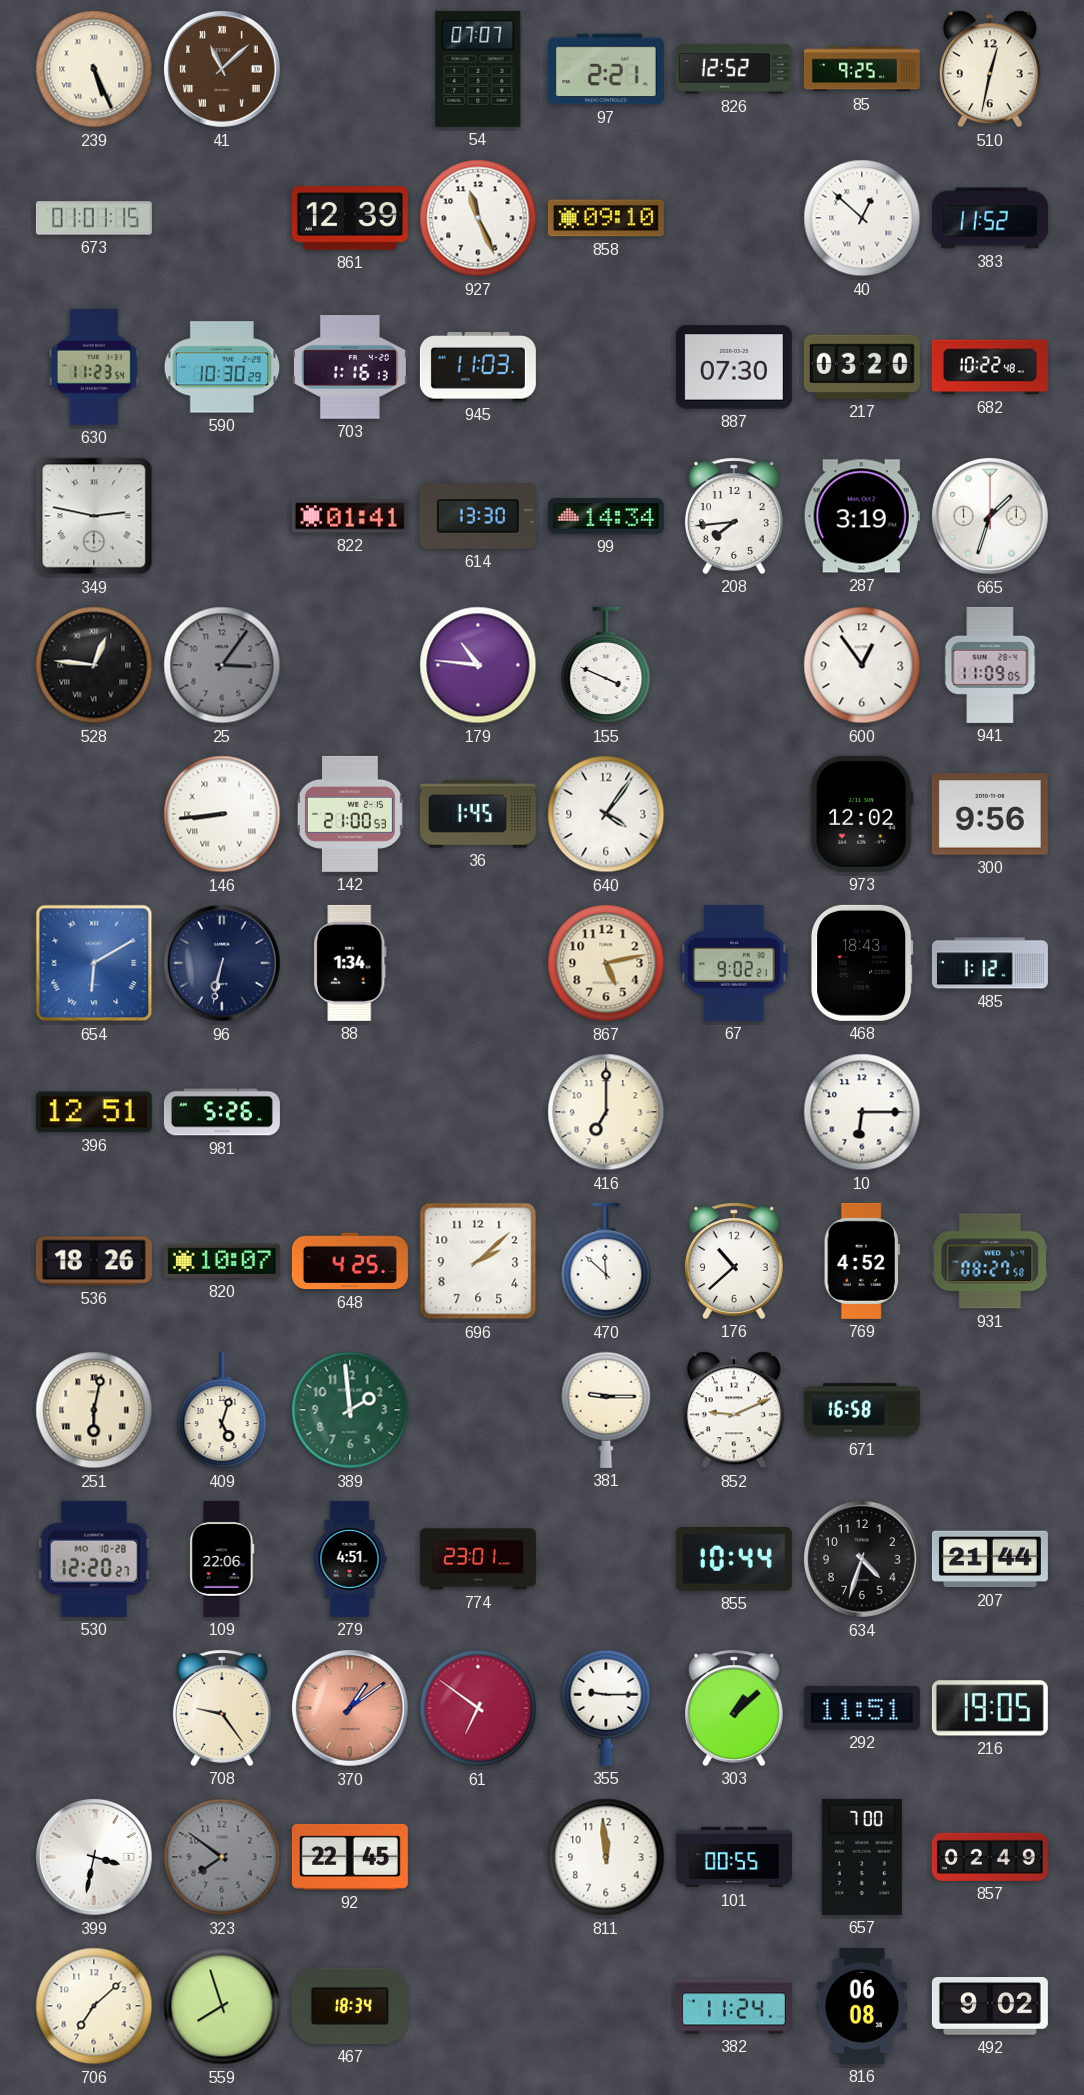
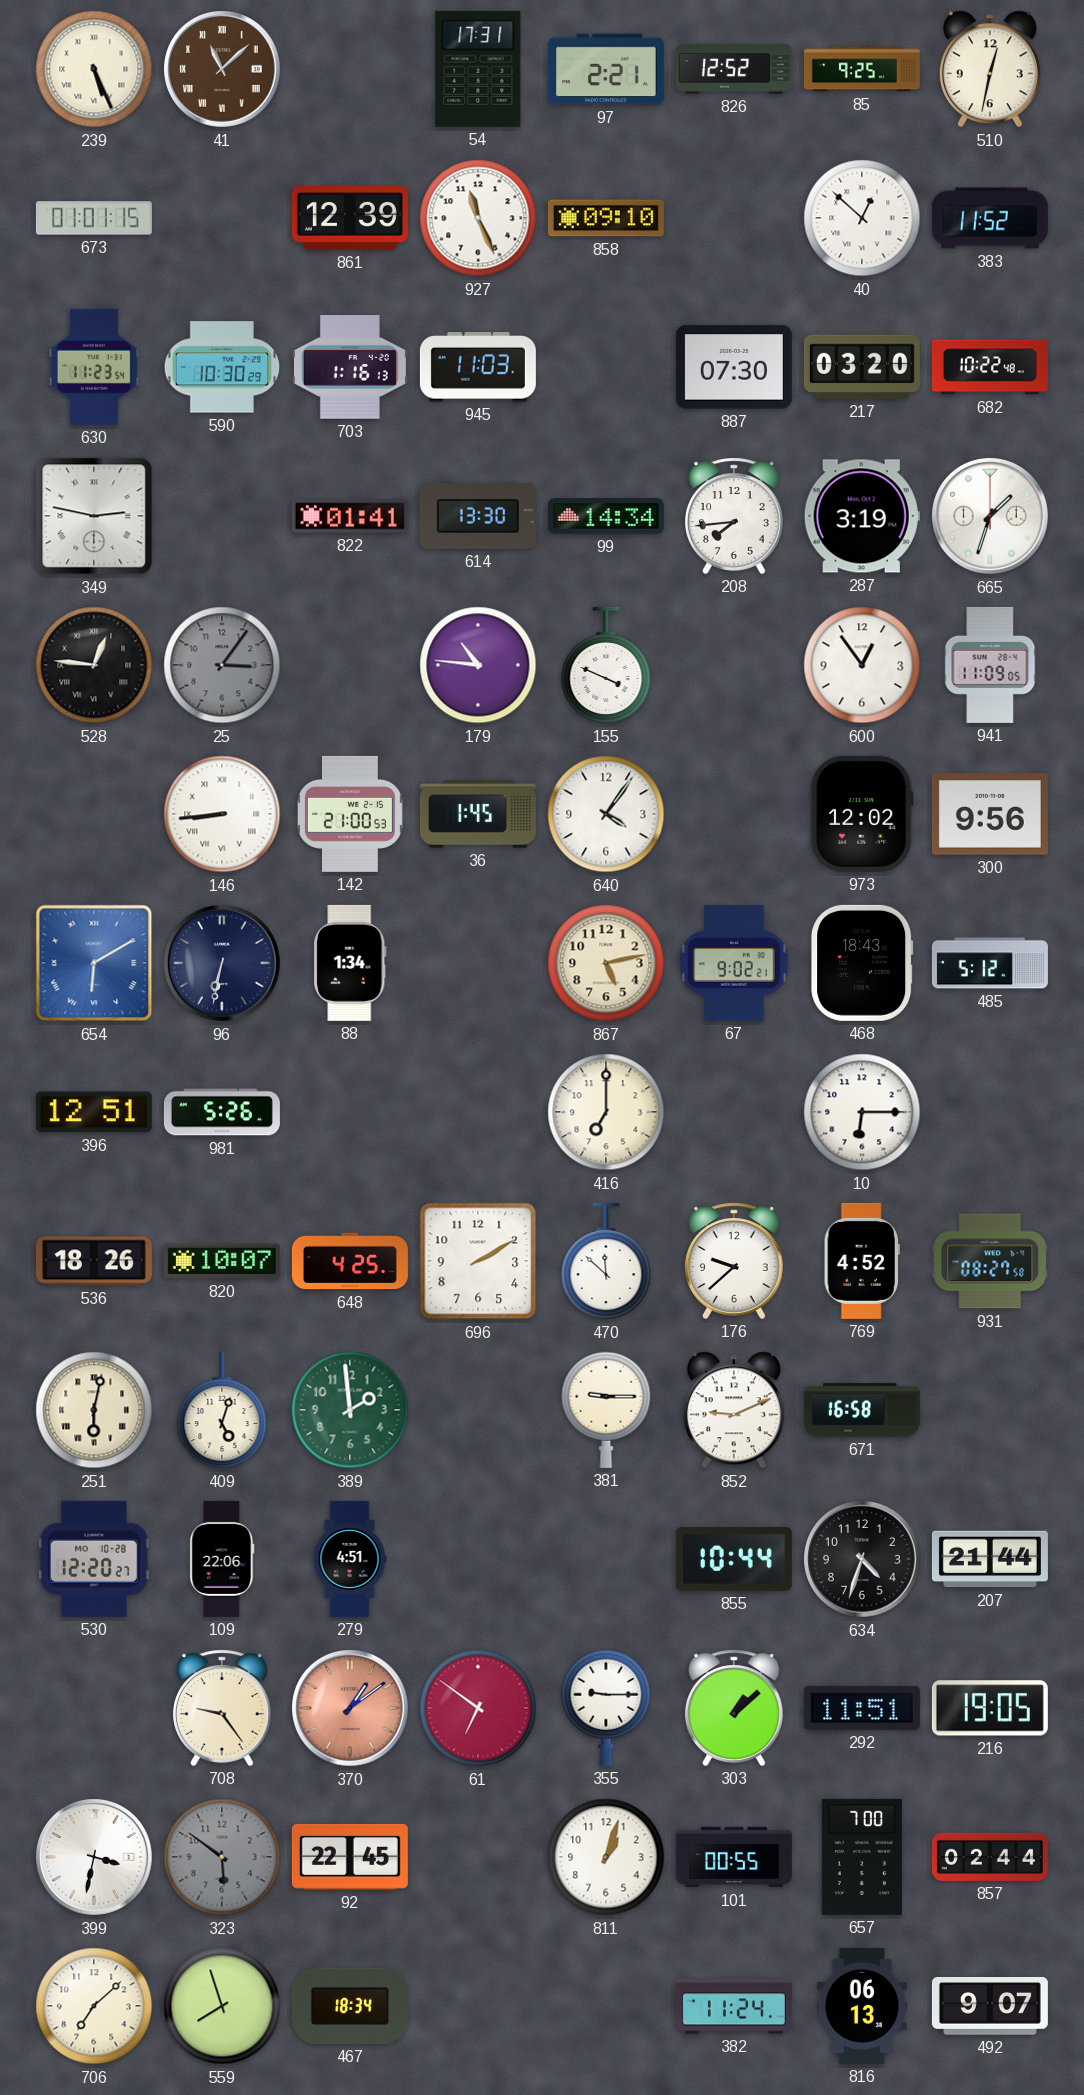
54: 07:07 -> 17:31
485: 1:12 -> 5:12
696: 2:08 -> 2:10
176: 10:38 -> 9:38
774: 23:01 -> none
323: 7:51 -> 5:51
811: 11:59 -> 1:03
857: 02:49 -> 02:44
816: 06:08 -> 06:13
492: 9:02 -> 9:07
